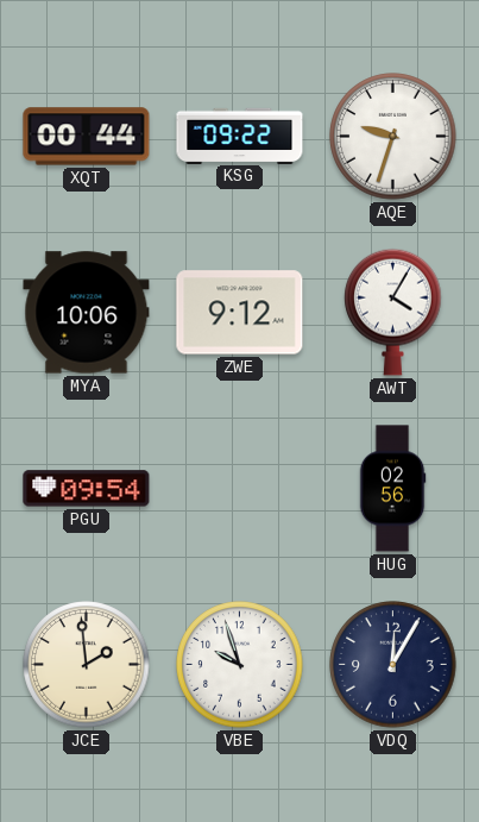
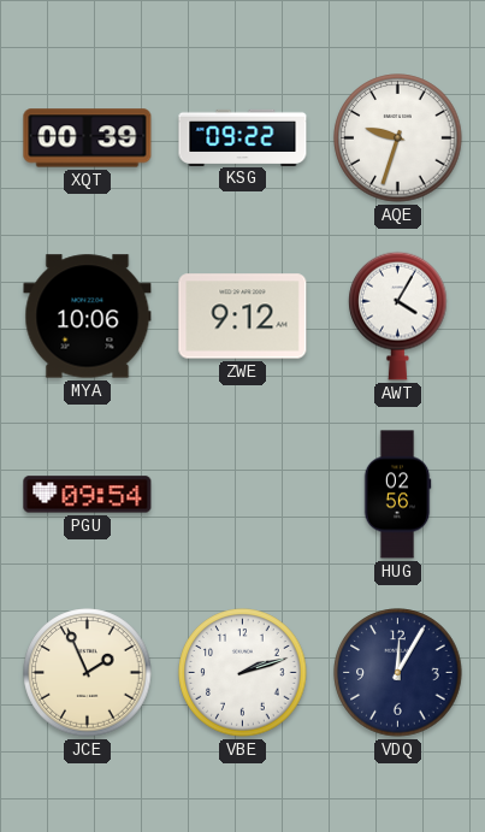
XQT: 00:44 -> 00:39
JCE: 1:59 -> 1:56
VBE: 9:57 -> 2:12
